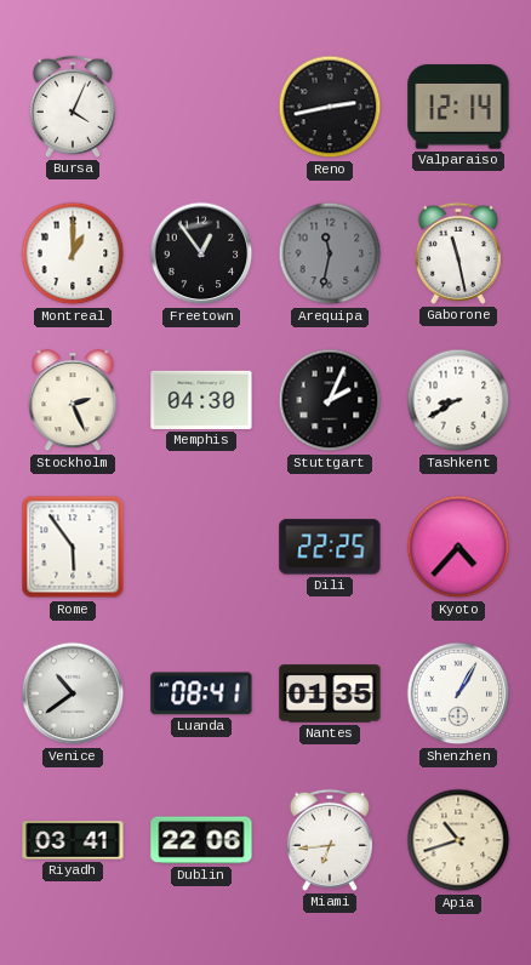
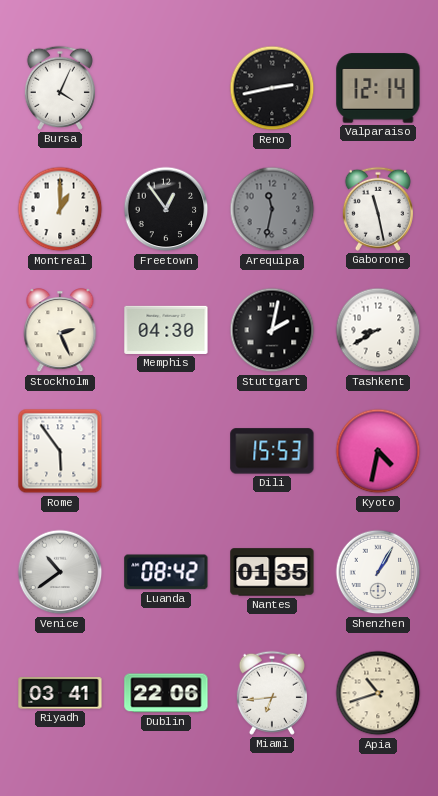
Stuttgart: 2:04 -> 2:02
Dili: 22:25 -> 15:53
Kyoto: 4:37 -> 4:32
Luanda: 08:41 -> 08:42
